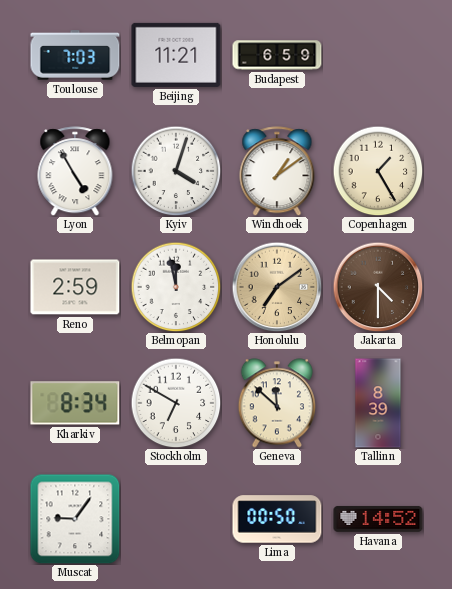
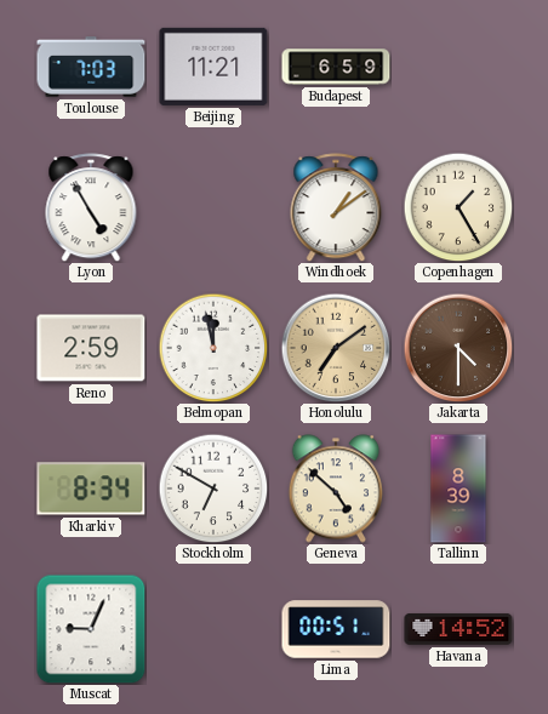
Kyiv: 4:03 -> none
Geneva: 11:52 -> 4:52
Muscat: 9:06 -> 9:04
Lima: 00:50 -> 00:51
